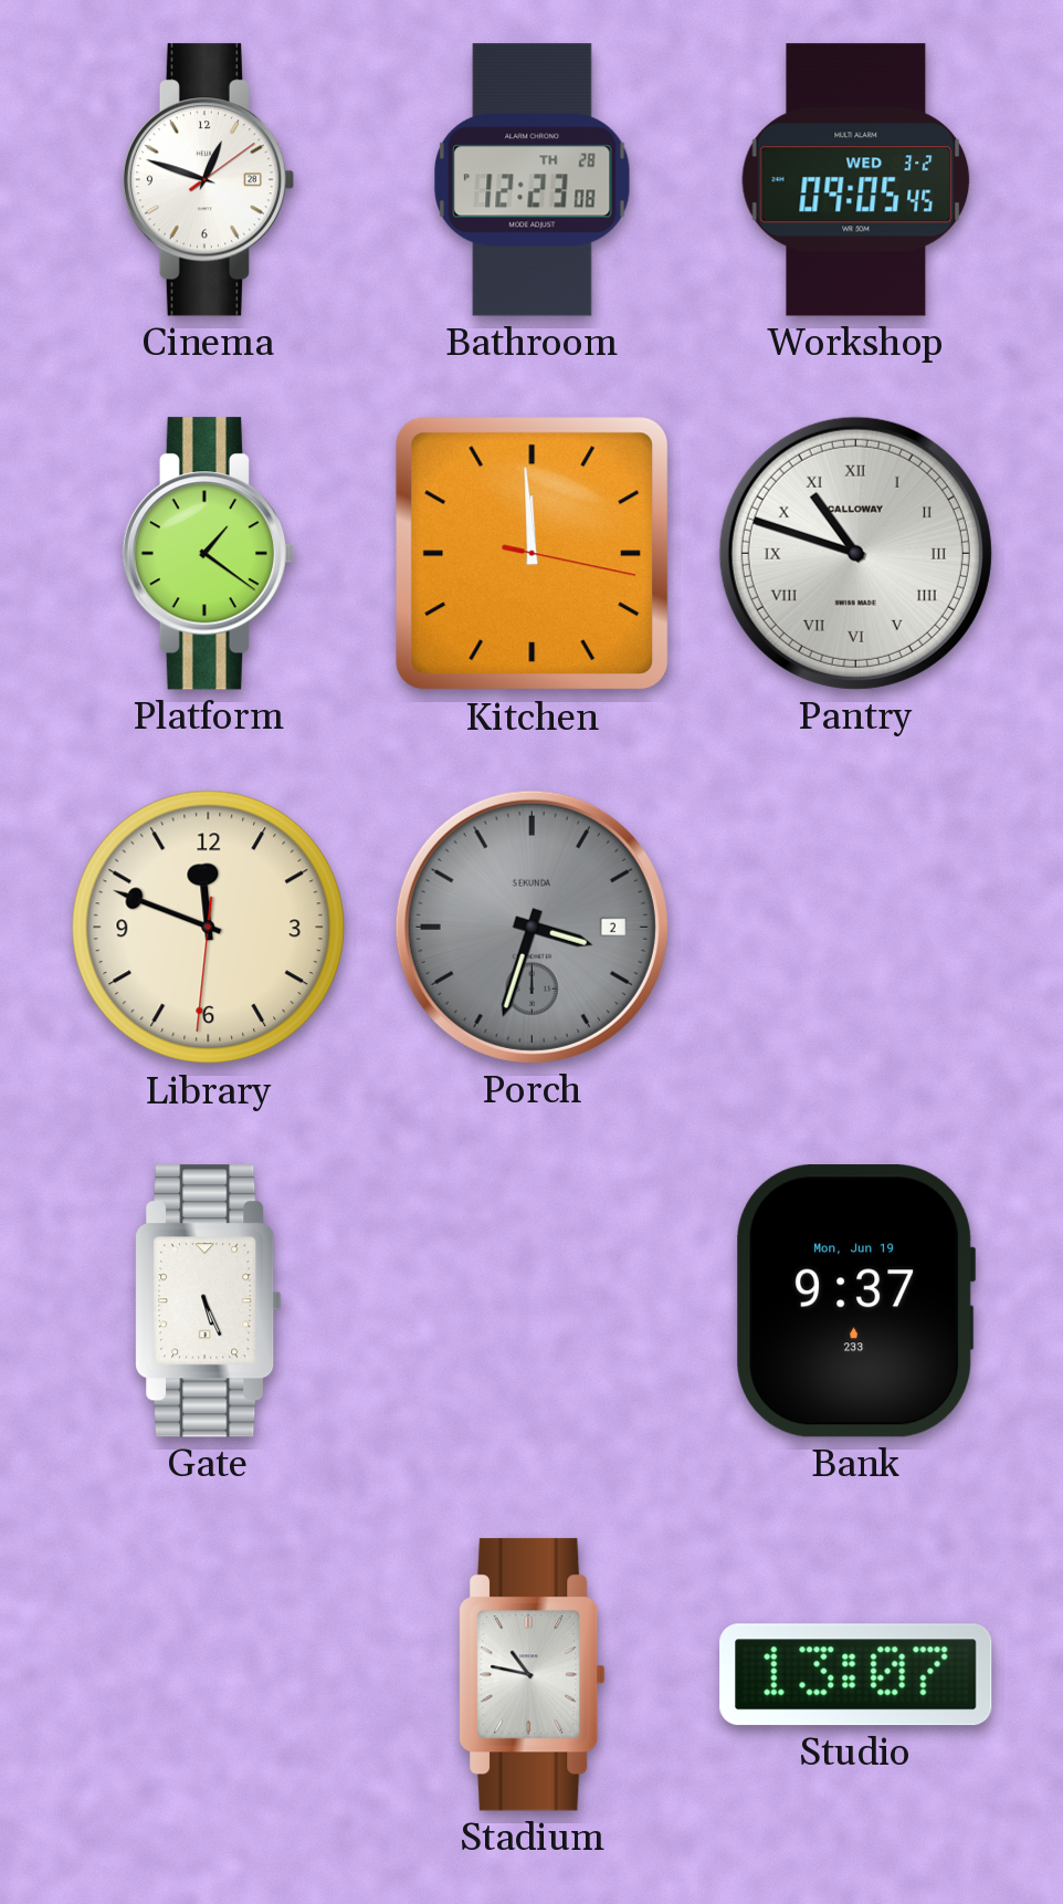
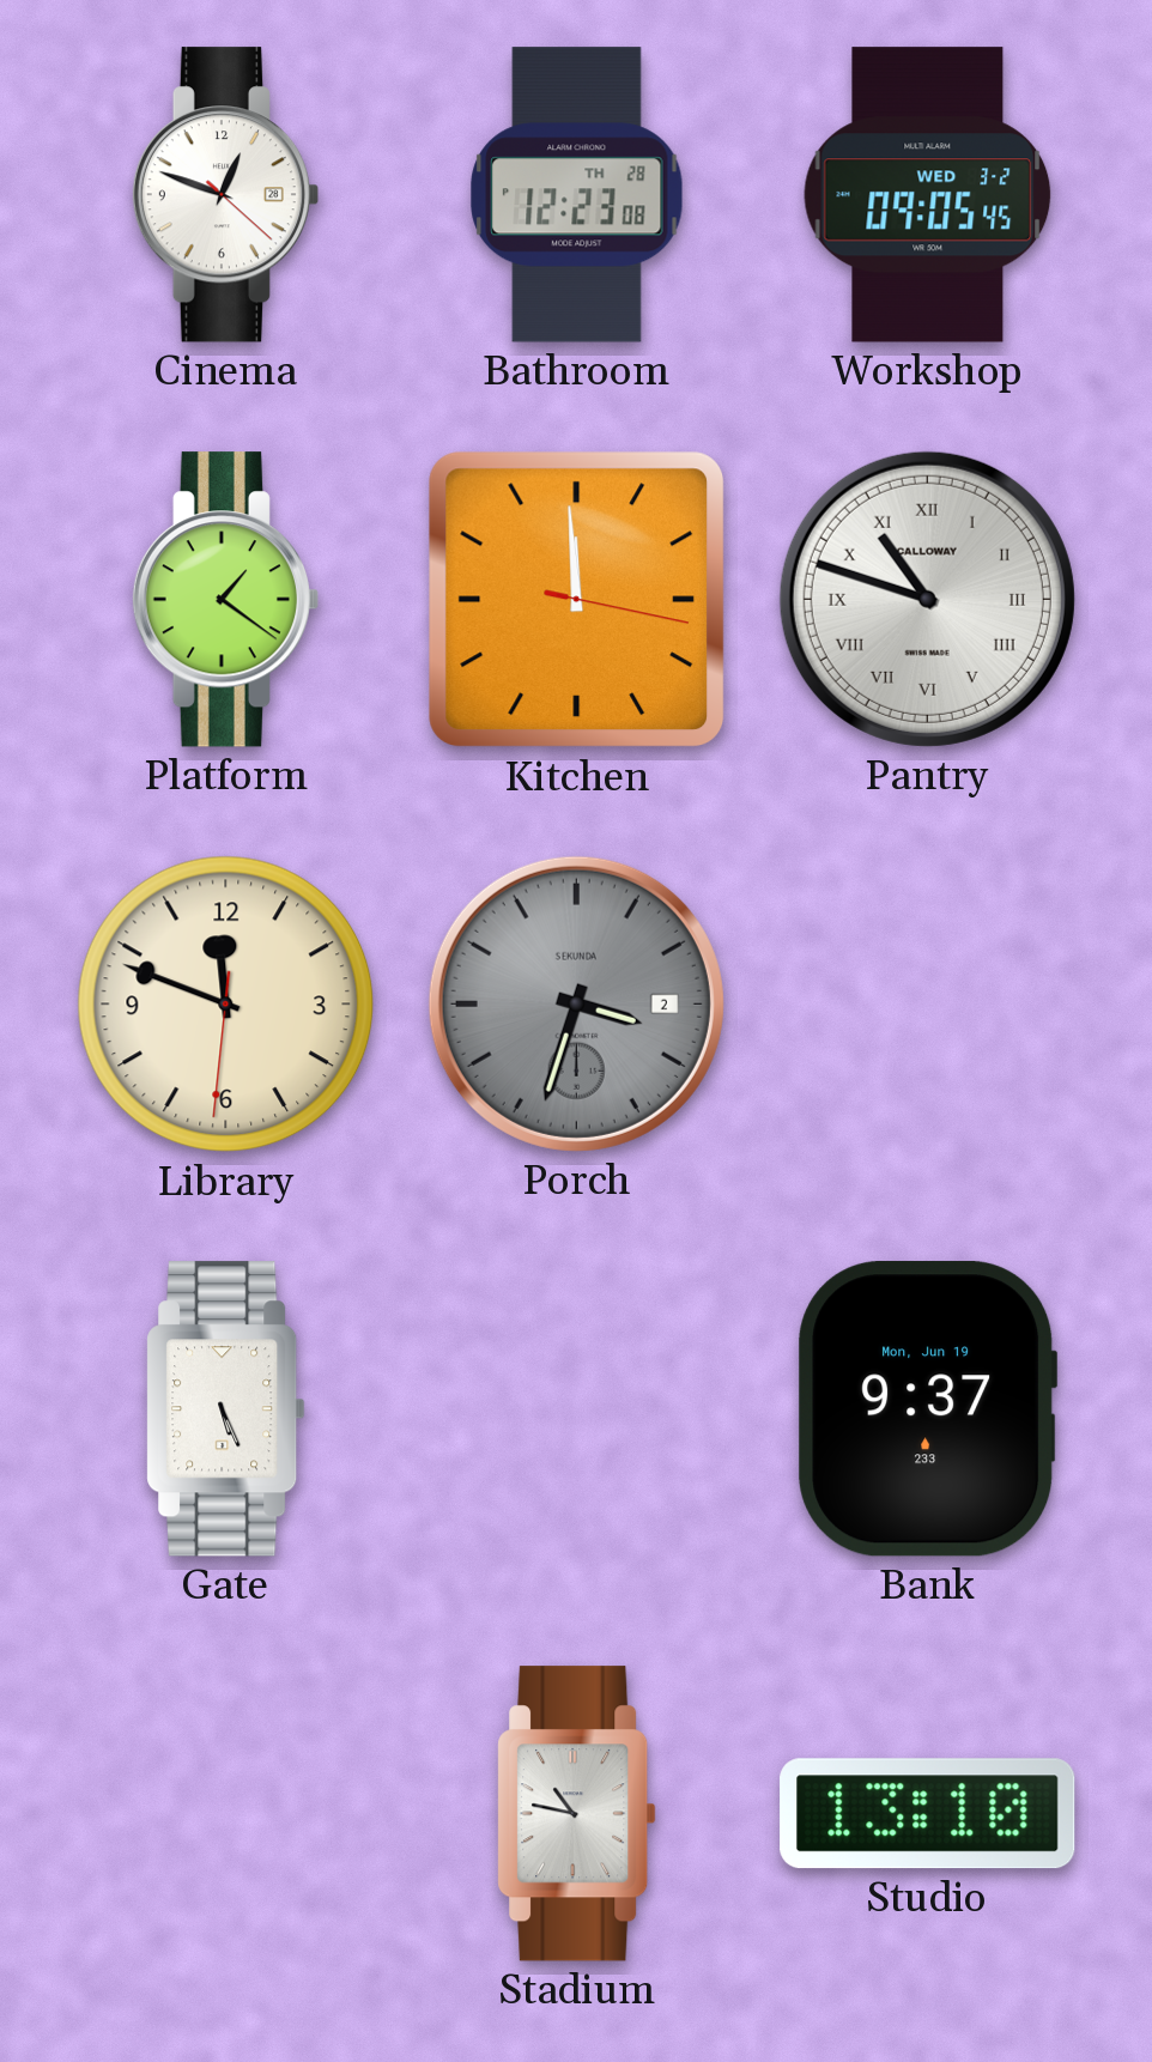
Cinema: 12:48:09 -> 12:48:22
Studio: 13:07 -> 13:10
